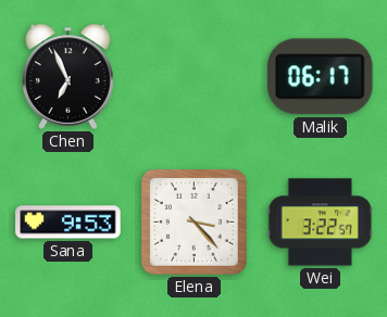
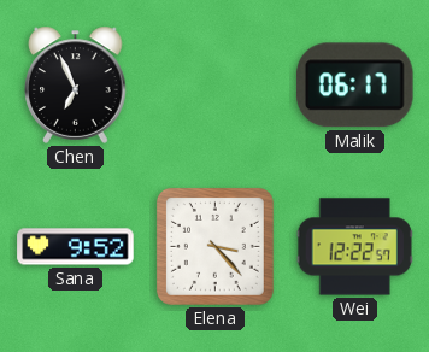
Sana: 9:53 -> 9:52
Wei: 3:22 -> 12:22
